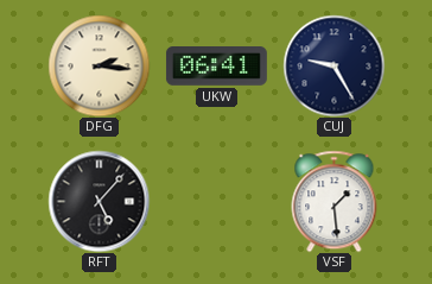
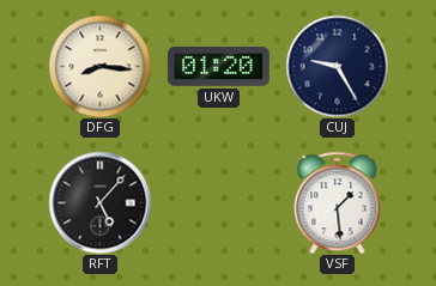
DFG: 2:16 -> 8:16
UKW: 06:41 -> 01:20
